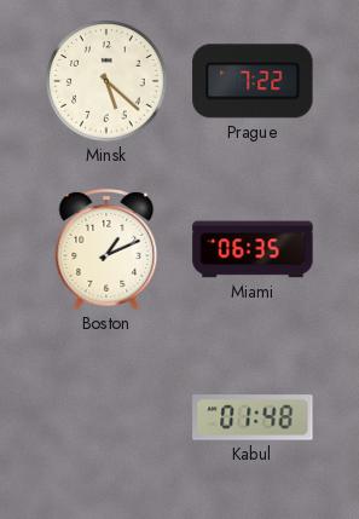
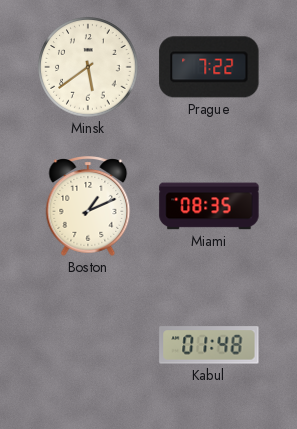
Minsk: 5:22 -> 5:39
Miami: 06:35 -> 08:35
